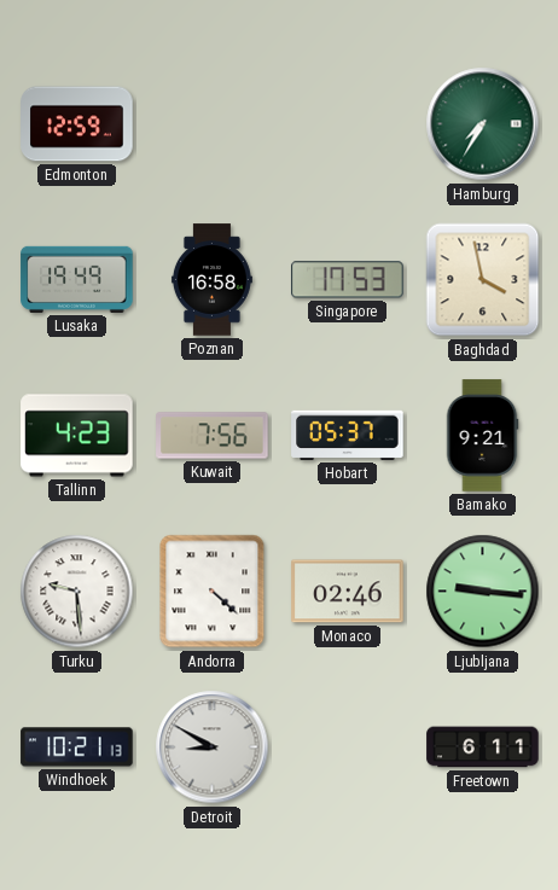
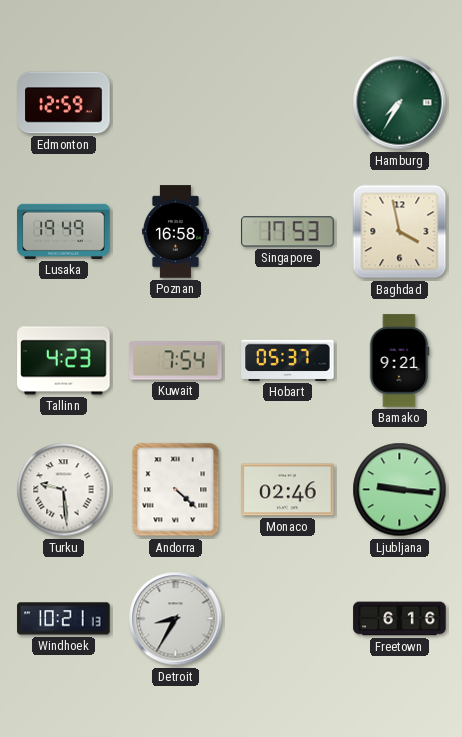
Kuwait: 7:56 -> 7:54
Detroit: 8:50 -> 8:35
Freetown: 6:11 -> 6:16
